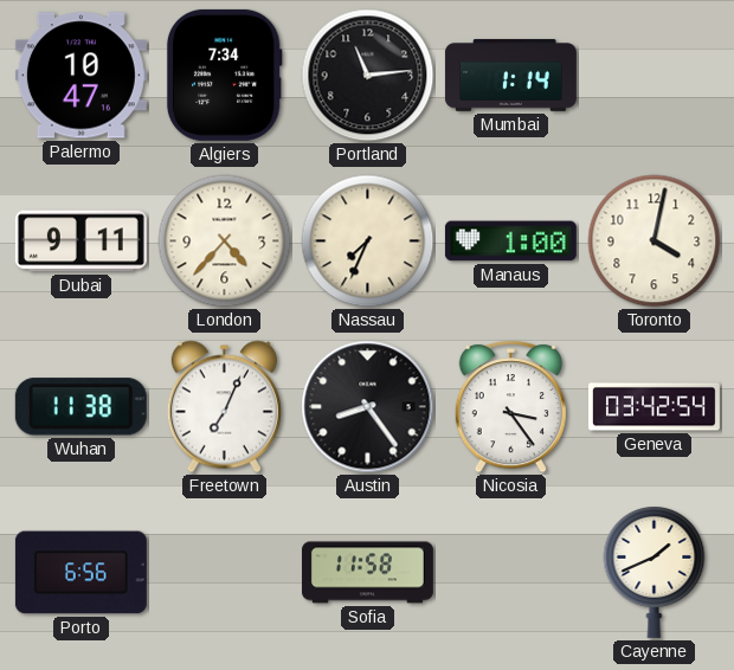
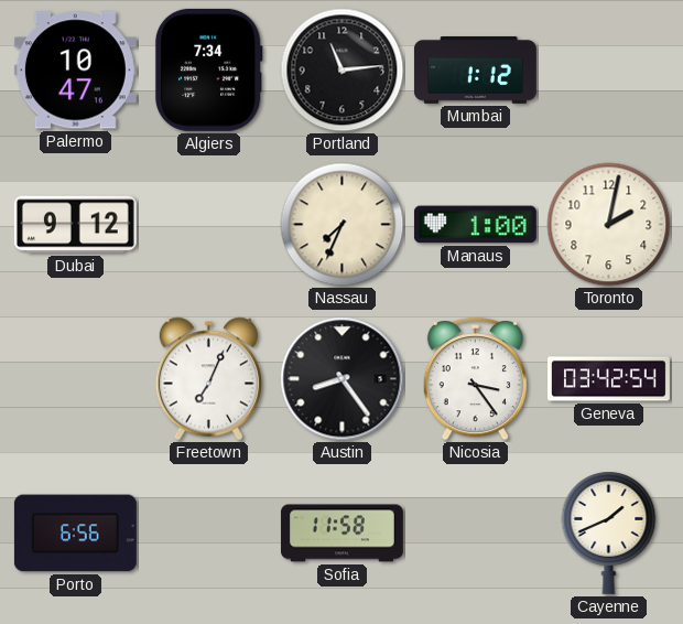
Mumbai: 1:14 -> 1:12
Dubai: 9:11 -> 9:12
London: 4:37 -> none
Toronto: 4:02 -> 2:02
Wuhan: 11:38 -> none
